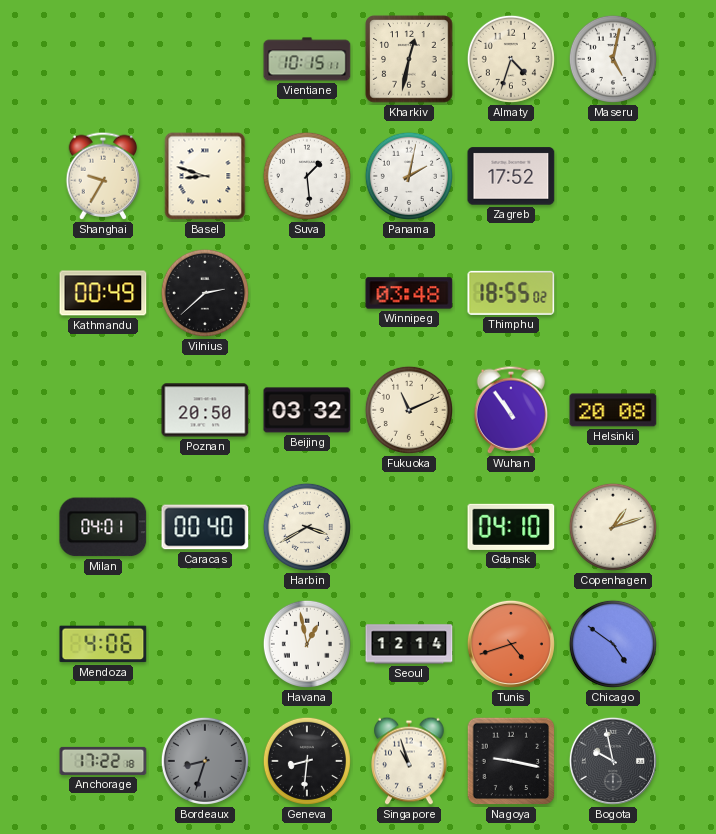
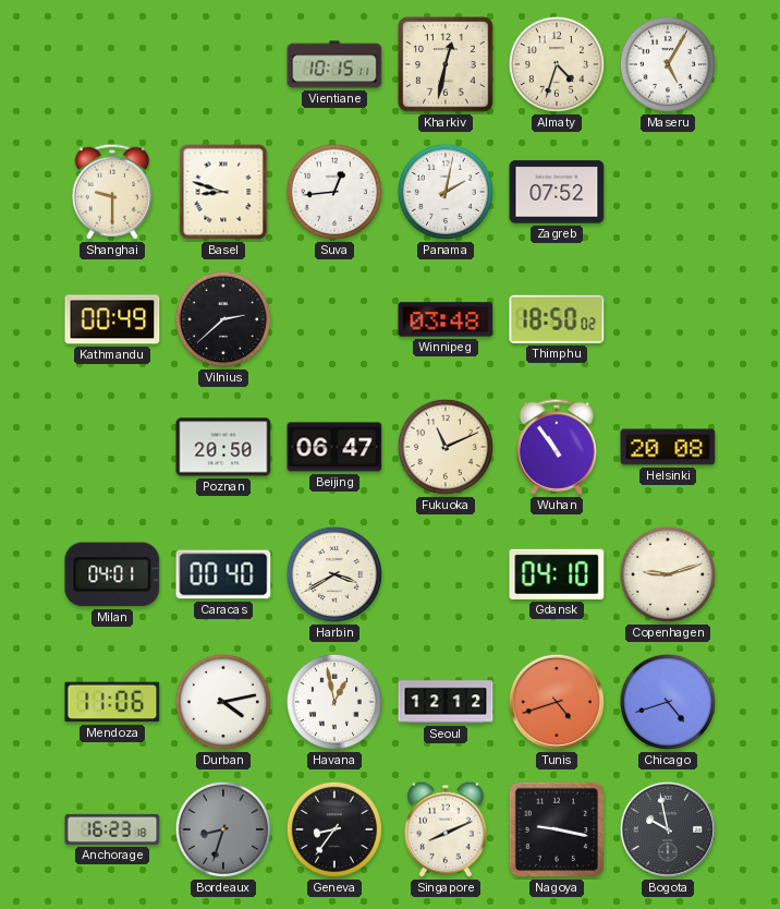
Maseru: 5:02 -> 5:05
Shanghai: 9:35 -> 9:30
Suva: 1:29 -> 12:44
Zagreb: 17:52 -> 07:52
Thimphu: 18:55 -> 18:50
Beijing: 03:32 -> 06:47
Copenhagen: 1:12 -> 9:12
Mendoza: 4:06 -> 11:06
Durban: none -> 4:13
Seoul: 12:14 -> 12:12
Chicago: 4:51 -> 4:42
Anchorage: 17:22 -> 16:23
Geneva: 8:31 -> 8:36
Singapore: 10:57 -> 8:11
